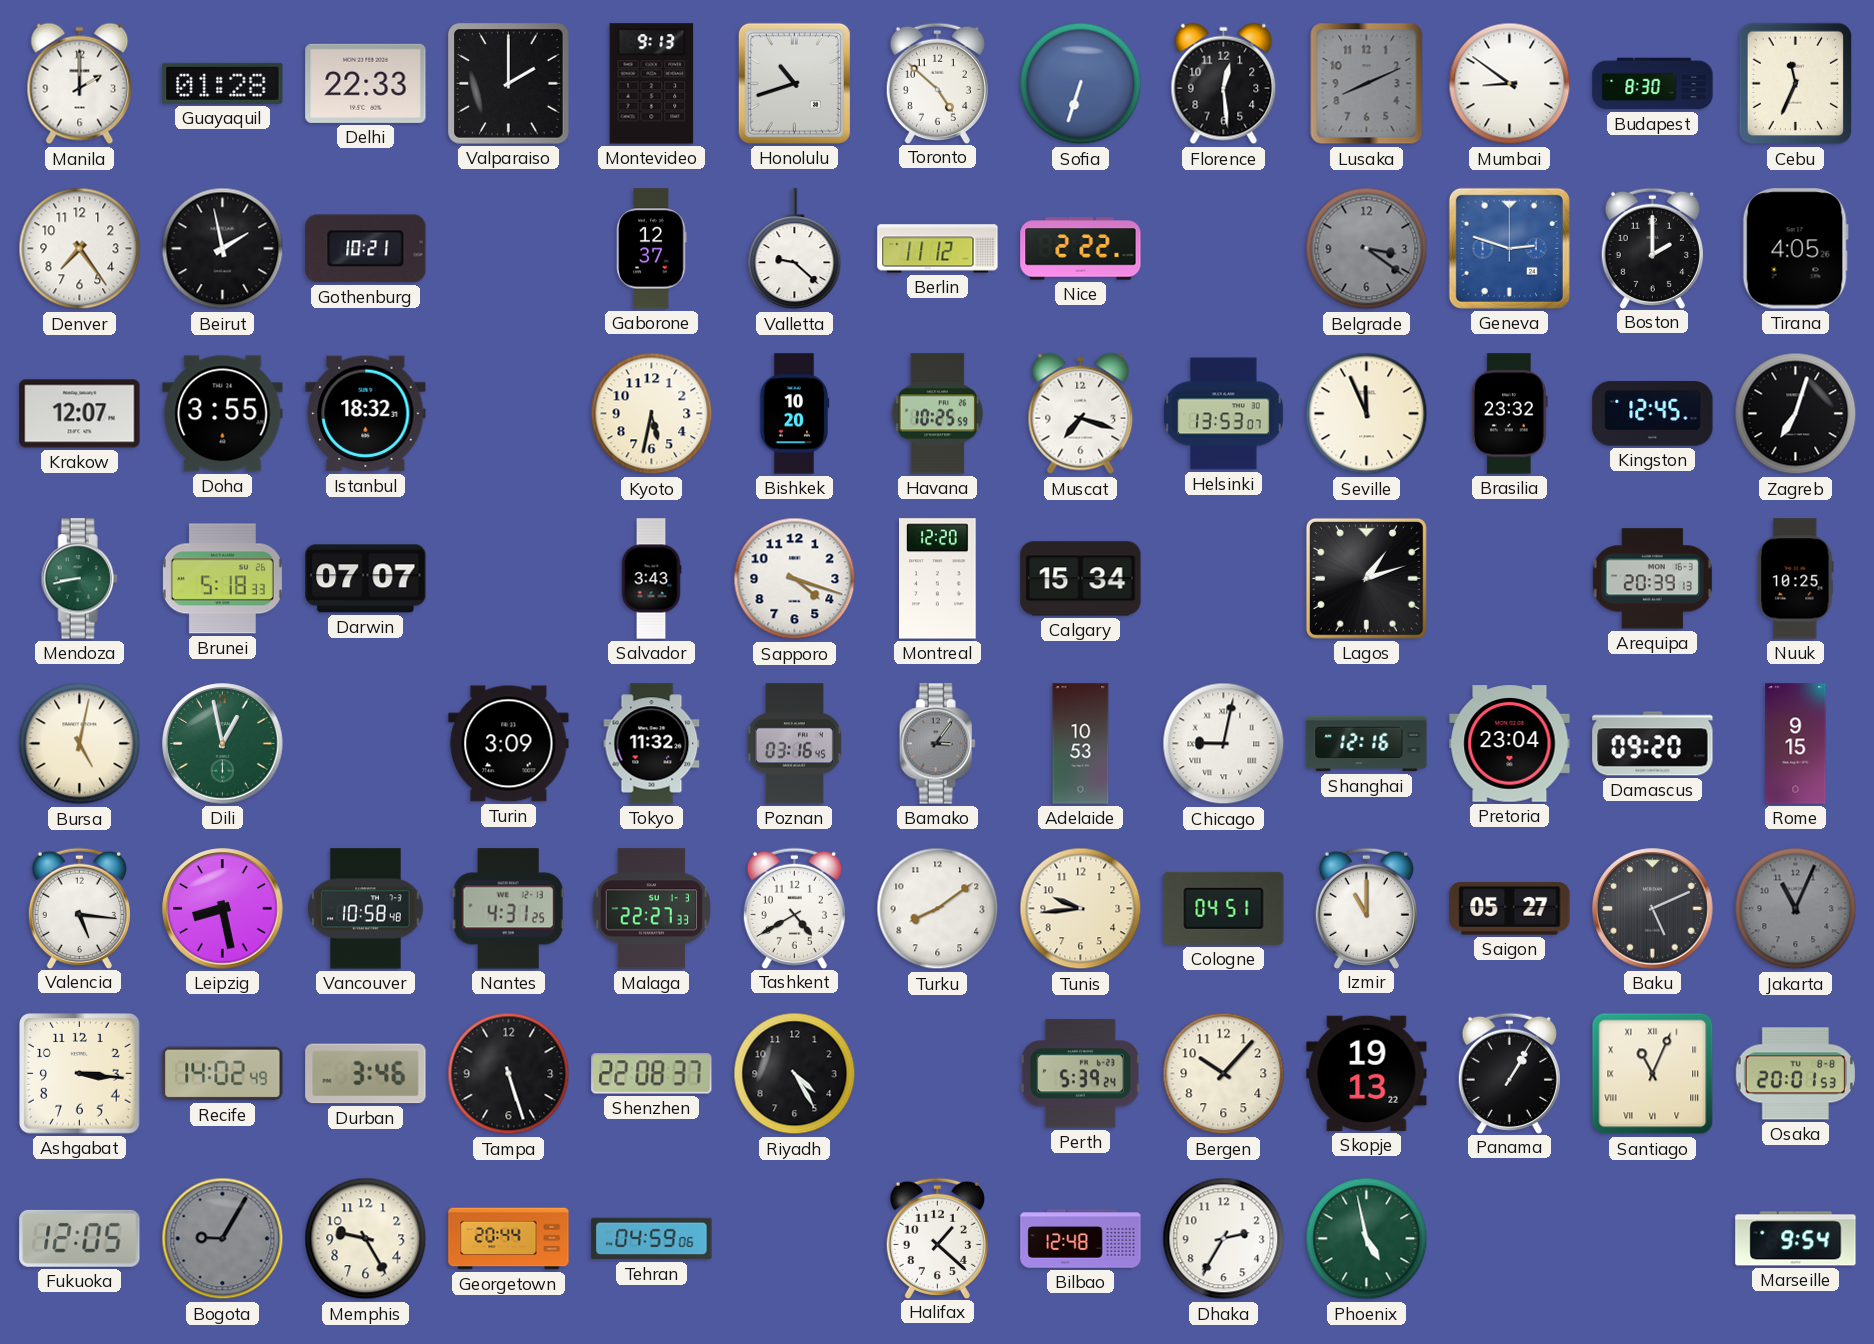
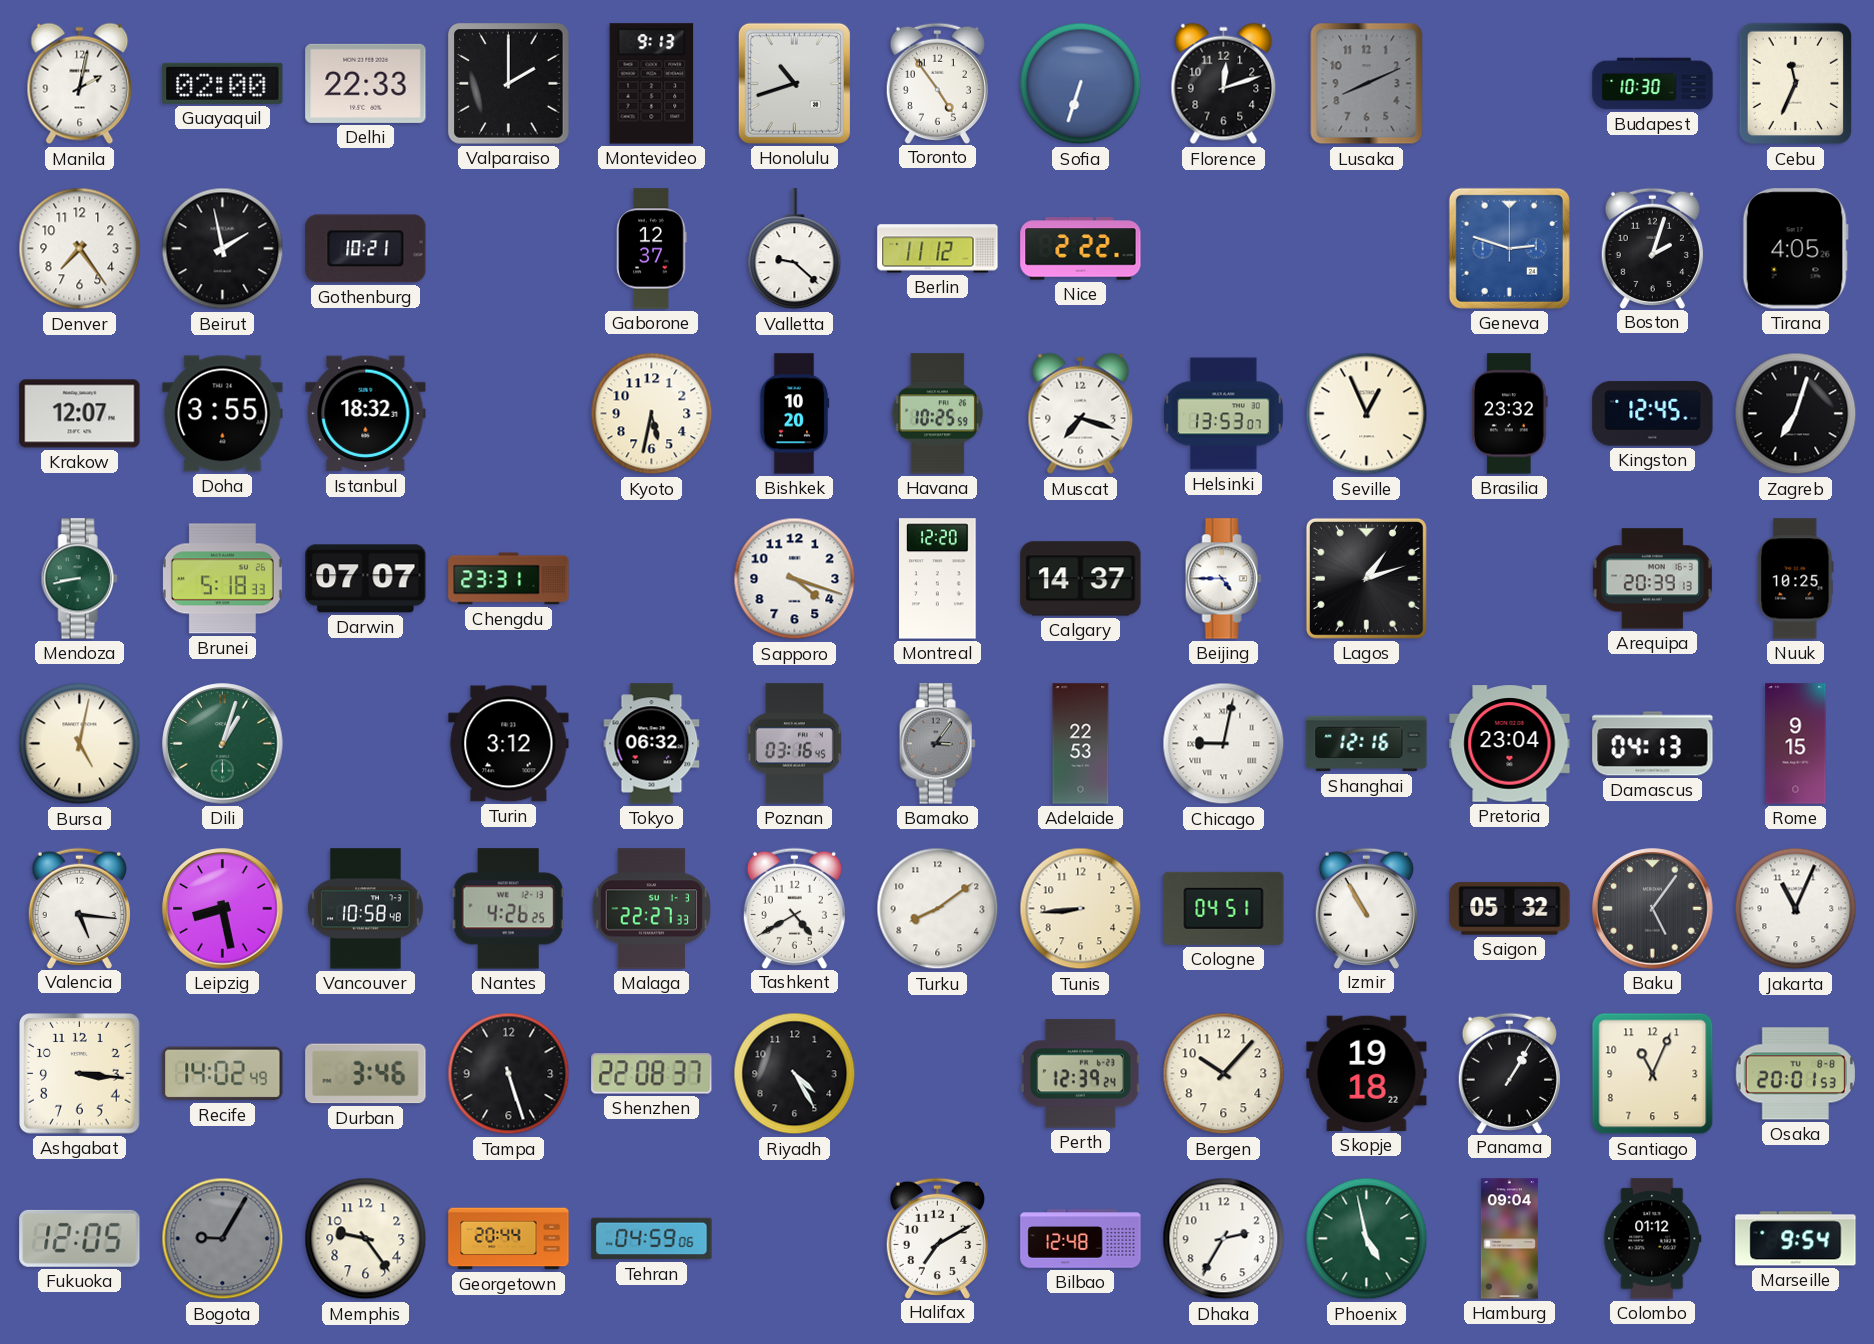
Manila: 2:00 -> 2:02
Guayaquil: 01:28 -> 02:00
Toronto: 4:52 -> 4:54
Florence: 12:29 -> 12:12
Mumbai: 8:51 -> none
Budapest: 8:30 -> 10:30
Belgrade: 3:21 -> none
Boston: 2:00 -> 2:03
Seville: 11:56 -> 12:56
Chengdu: none -> 23:31
Salvador: 3:43 -> none
Calgary: 15:34 -> 14:37
Beijing: none -> 4:45
Dili: 12:58 -> 1:03
Turin: 3:09 -> 3:12
Tokyo: 11:32 -> 06:32
Adelaide: 10:53 -> 22:53
Damascus: 09:20 -> 04:13
Nantes: 4:31 -> 4:26
Tunis: 9:44 -> 8:44
Izmir: 11:00 -> 10:55
Saigon: 05:27 -> 05:32
Baku: 5:11 -> 5:06
Jakarta dial: grey -> white
Perth: 5:39 -> 12:39
Skopje: 19:13 -> 19:18
Santiago numerals: Roman -> Arabic
Memphis: 9:25 -> 9:24
Halifax: 1:22 -> 7:10
Hamburg: none -> 09:04
Colombo: none -> 01:12
